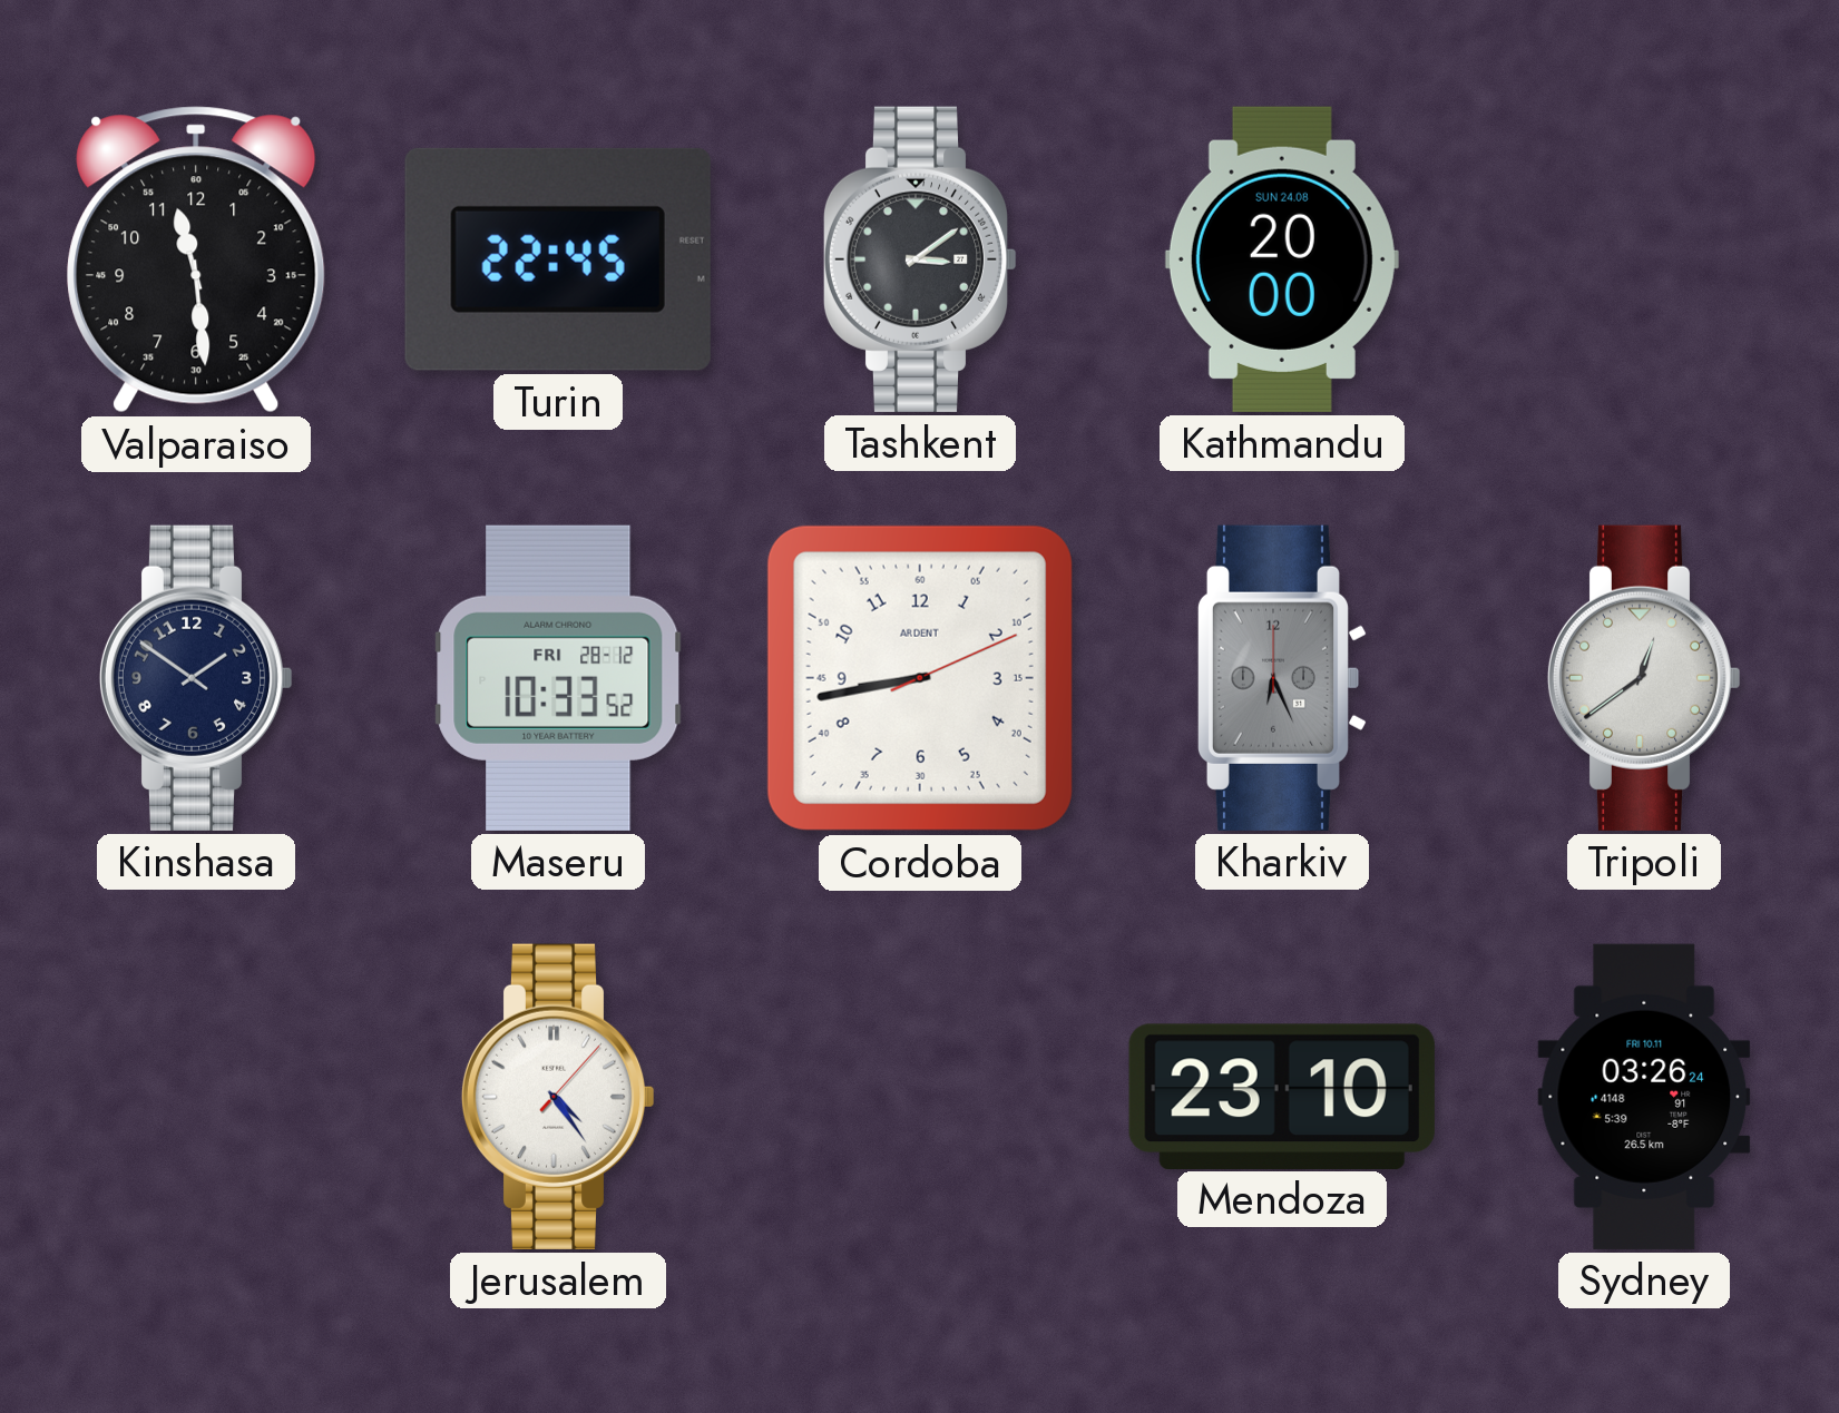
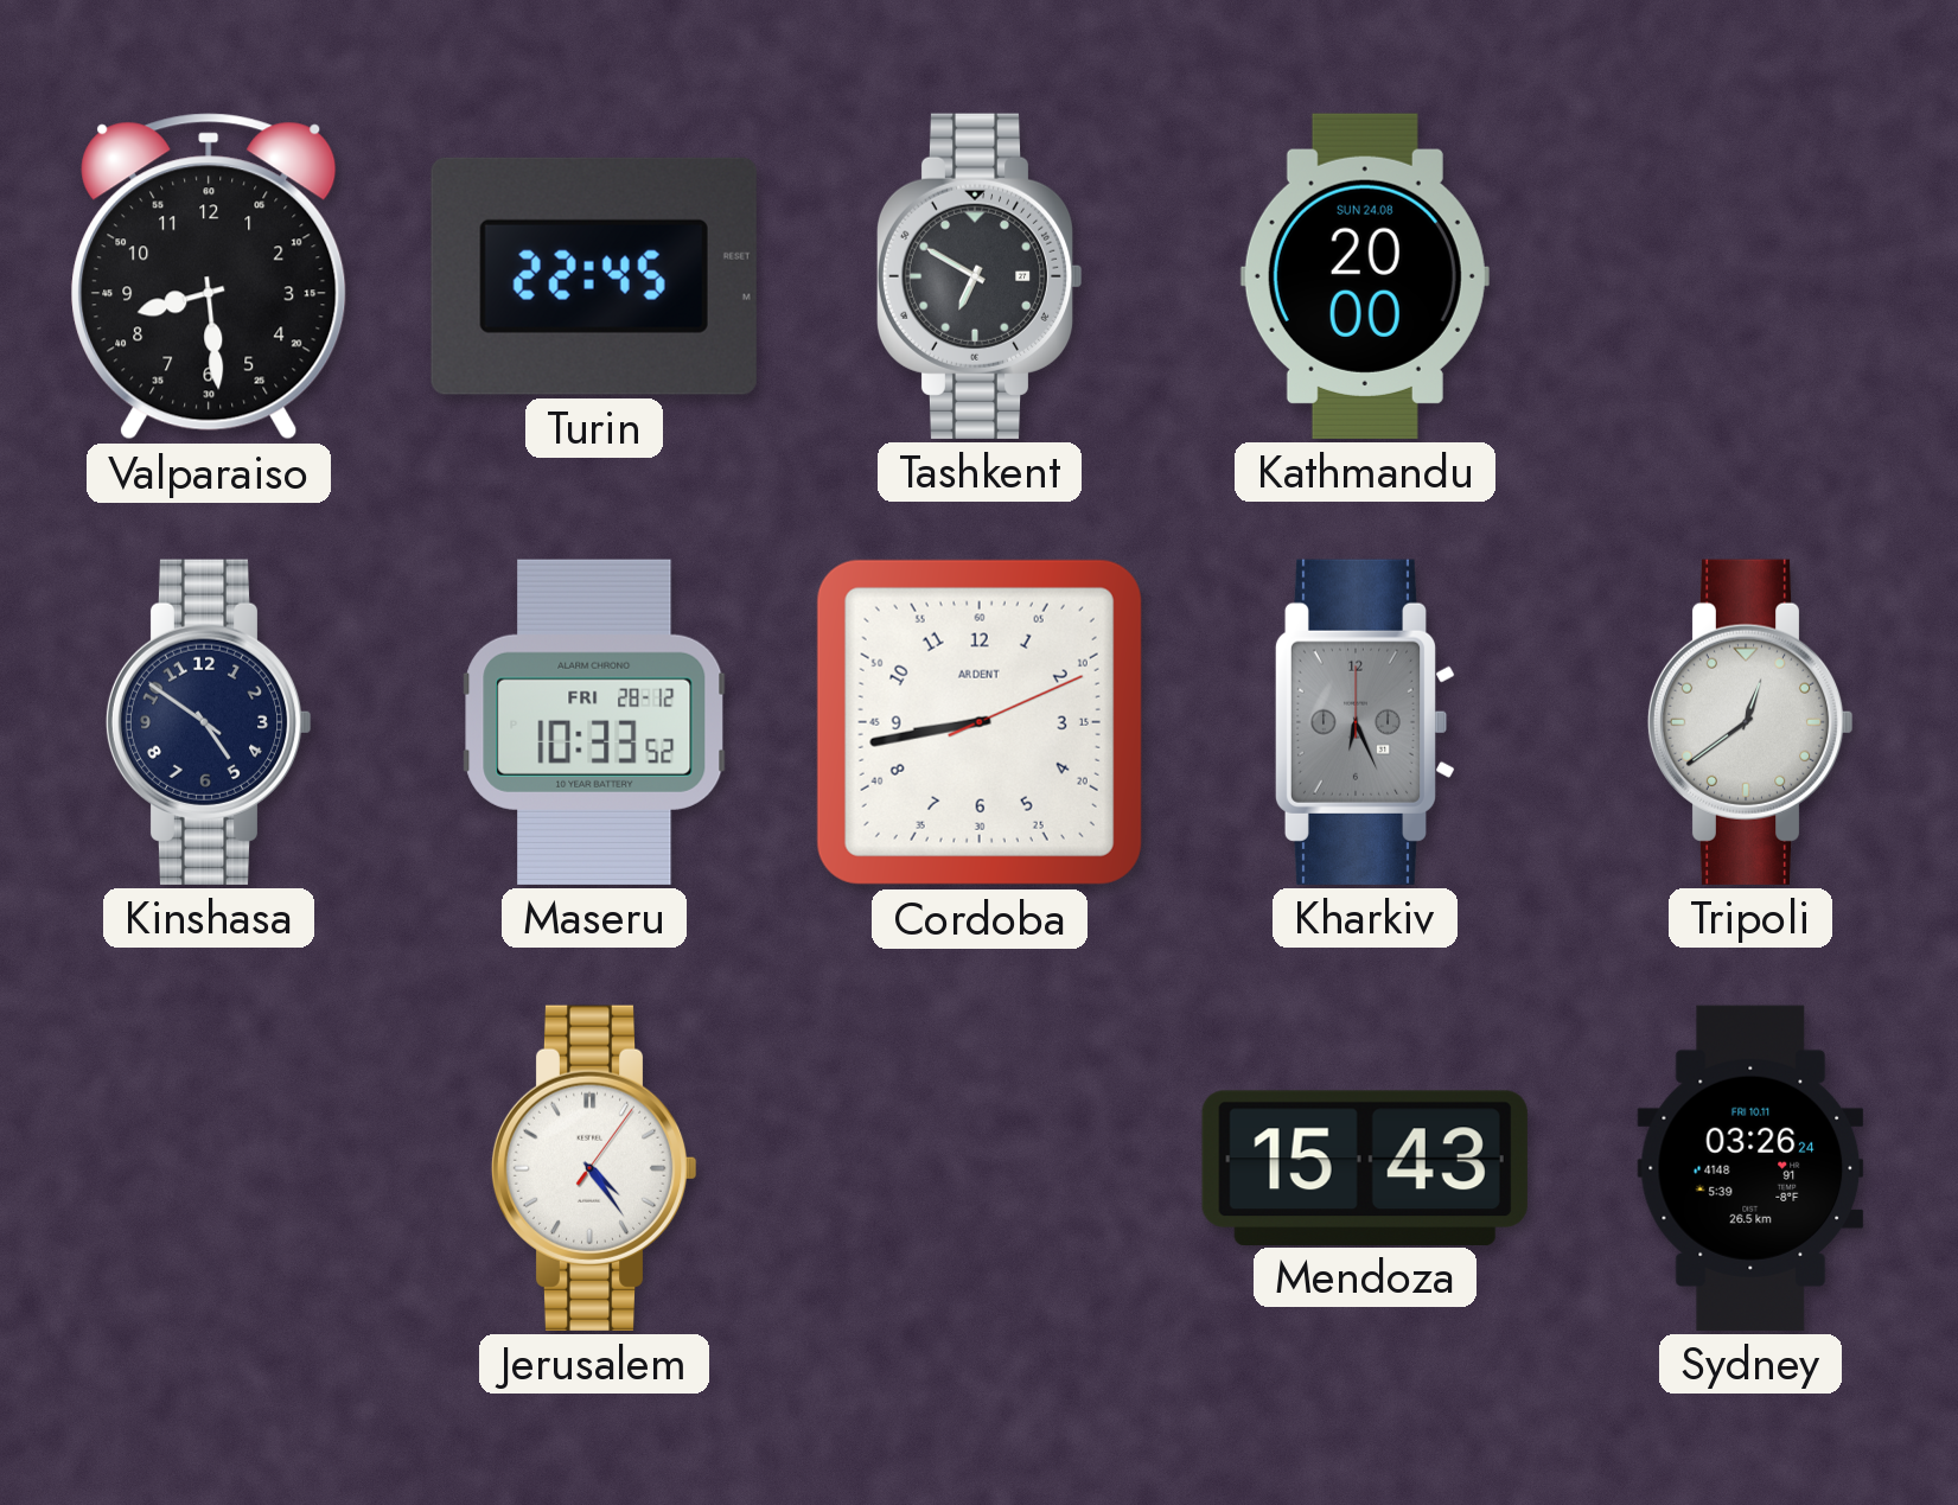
Valparaiso: 11:29 -> 8:29
Tashkent: 3:09 -> 6:50
Kinshasa: 1:50 -> 4:50
Jerusalem: 4:24:07 -> 4:24:06
Mendoza: 23:10 -> 15:43
